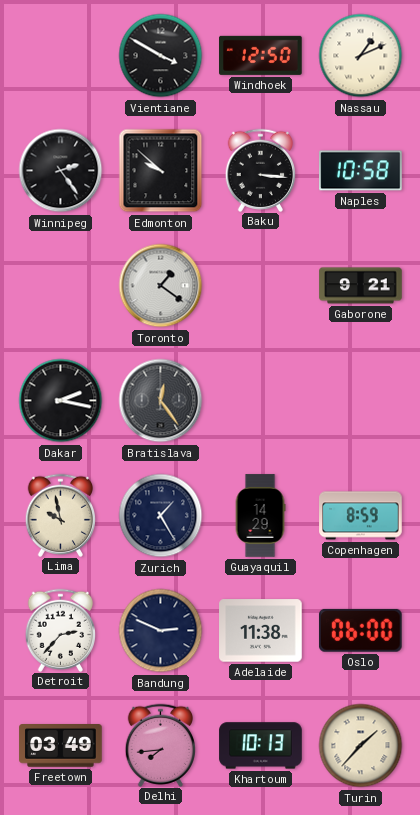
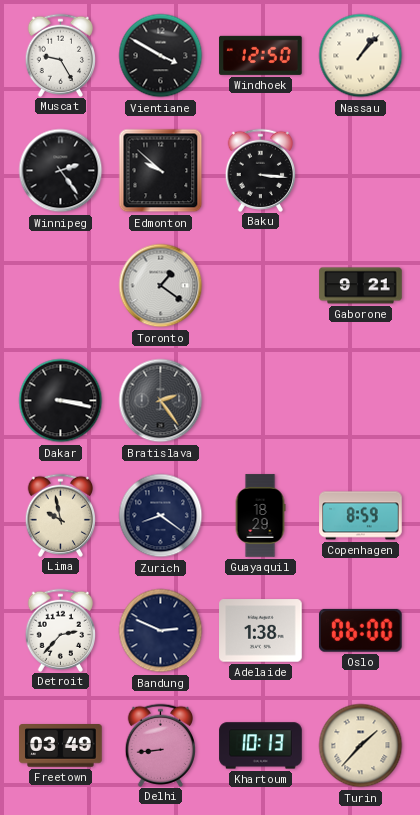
Muscat: none -> 9:25
Nassau: 1:11 -> 1:07
Naples: 10:58 -> none
Dakar: 2:17 -> 3:17
Bratislava: 12:24 -> 2:24
Zurich: 1:25 -> 8:21
Guayaquil: 14:29 -> 18:29
Adelaide: 11:38 -> 1:38
Delhi: 7:44 -> 8:44
